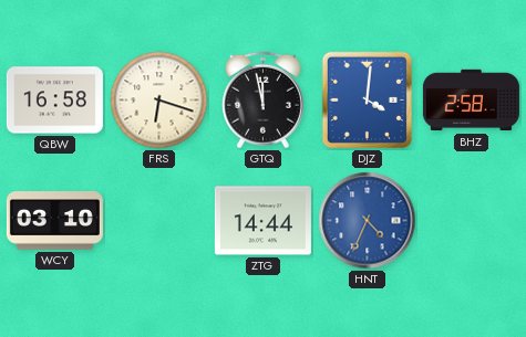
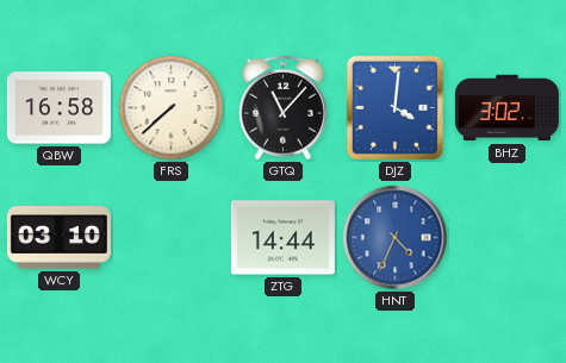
FRS: 6:18 -> 7:38
GTQ: 11:58 -> 11:07
BHZ: 2:58 -> 3:02
